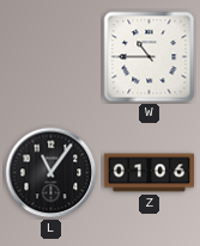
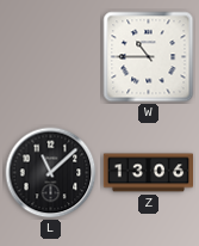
L: 11:06 -> 11:08
Z: 01:06 -> 13:06
